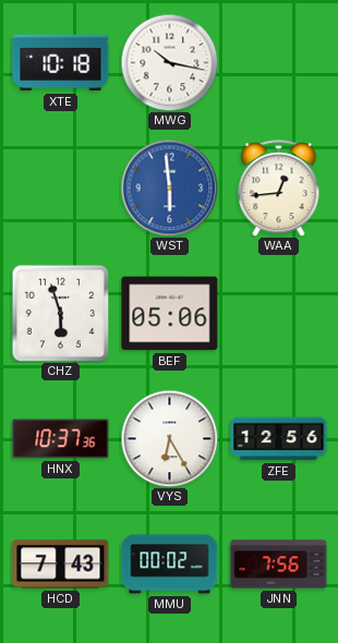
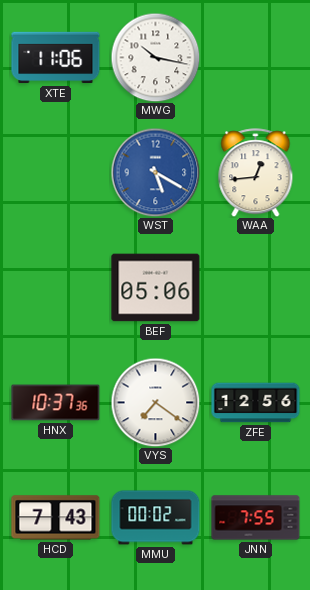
XTE: 10:18 -> 11:06
WST: 5:59 -> 5:20
CHZ: 5:57 -> none
VYS: 6:25 -> 7:21
JNN: 7:56 -> 7:55
